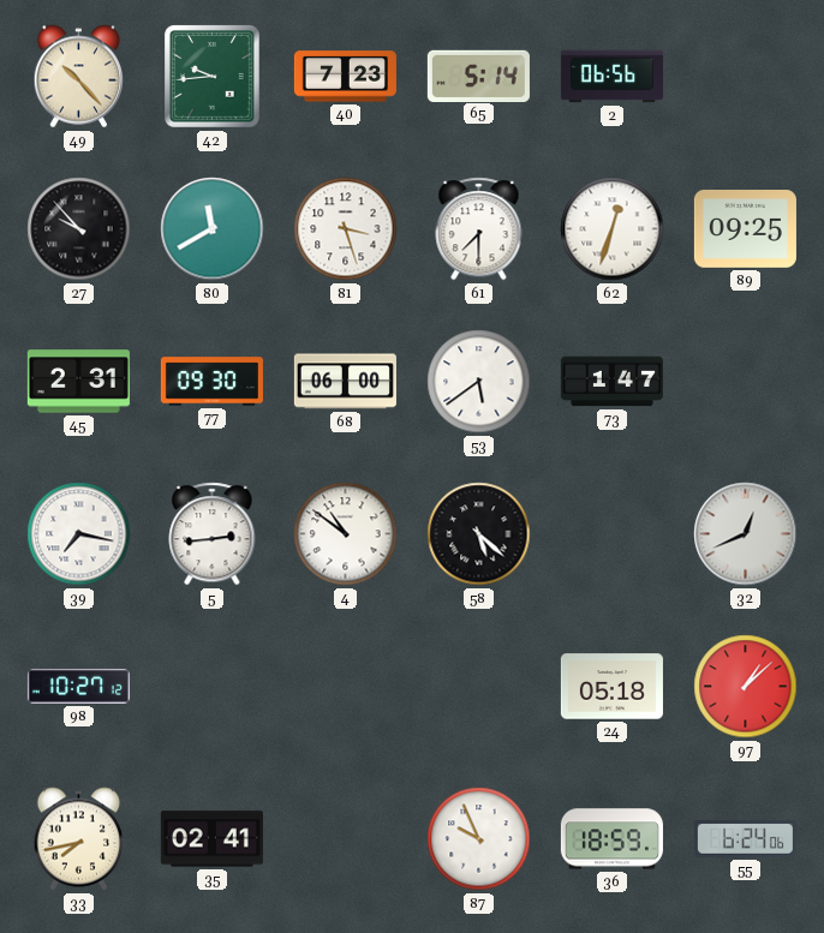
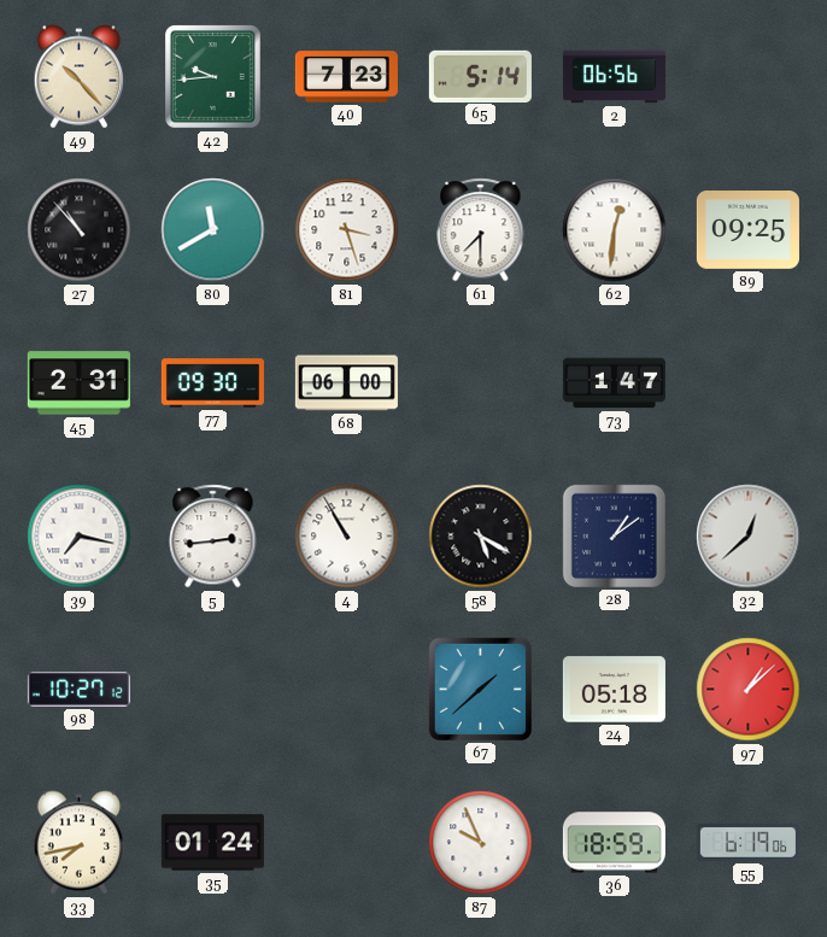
27: 9:53 -> 10:53
62: 12:33 -> 12:31
53: 5:39 -> none
4: 10:51 -> 10:55
58: 5:22 -> 5:20
28: none -> 1:09
32: 12:41 -> 12:38
67: none -> 1:38
35: 02:41 -> 01:24
55: 6:24 -> 6:19
